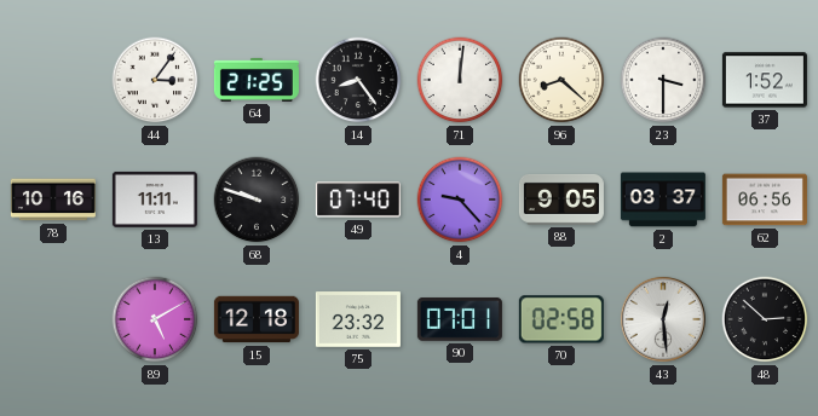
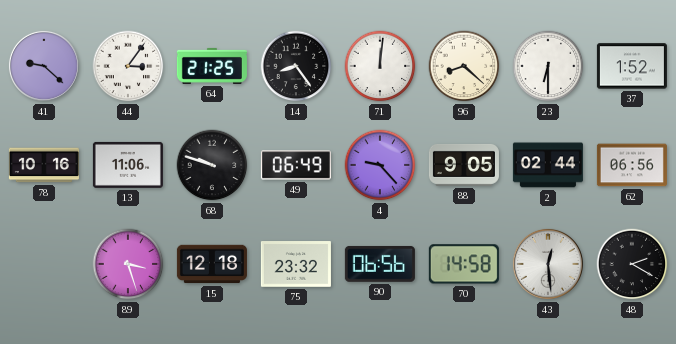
41: none -> 9:22
23: 3:30 -> 6:30
13: 11:11 -> 11:06
49: 07:40 -> 06:49
2: 03:37 -> 02:44
89: 5:10 -> 3:27
90: 07:01 -> 06:56
70: 02:58 -> 14:58
48: 2:52 -> 2:20
